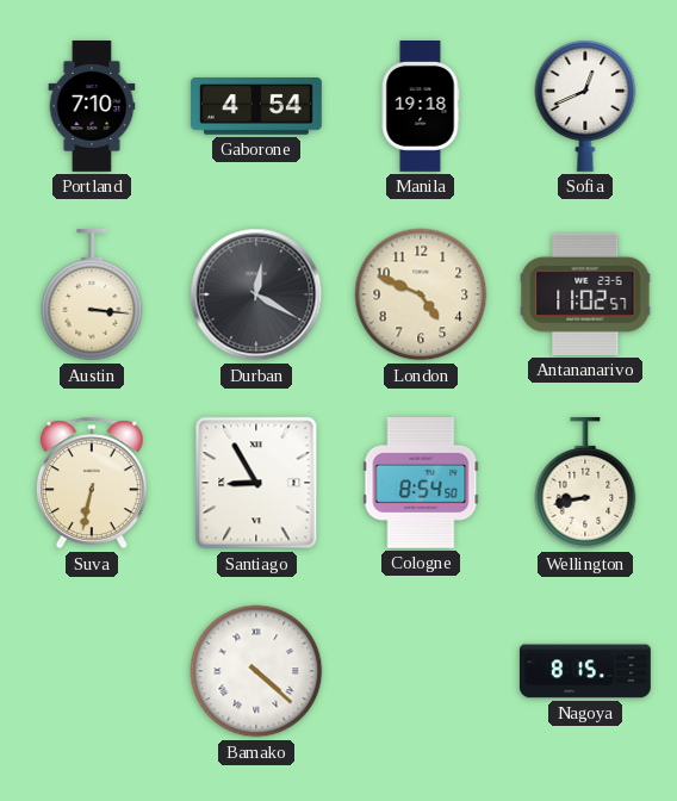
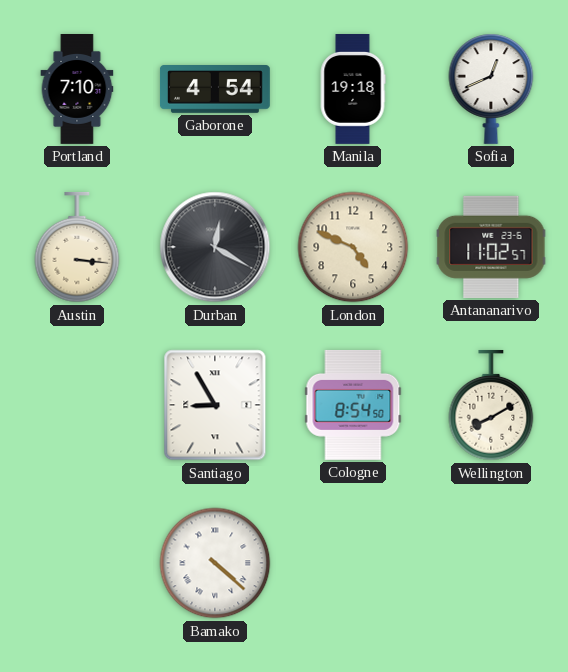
Suva: 6:32 -> none
Wellington: 8:43 -> 8:10
Nagoya: 8:15 -> none
